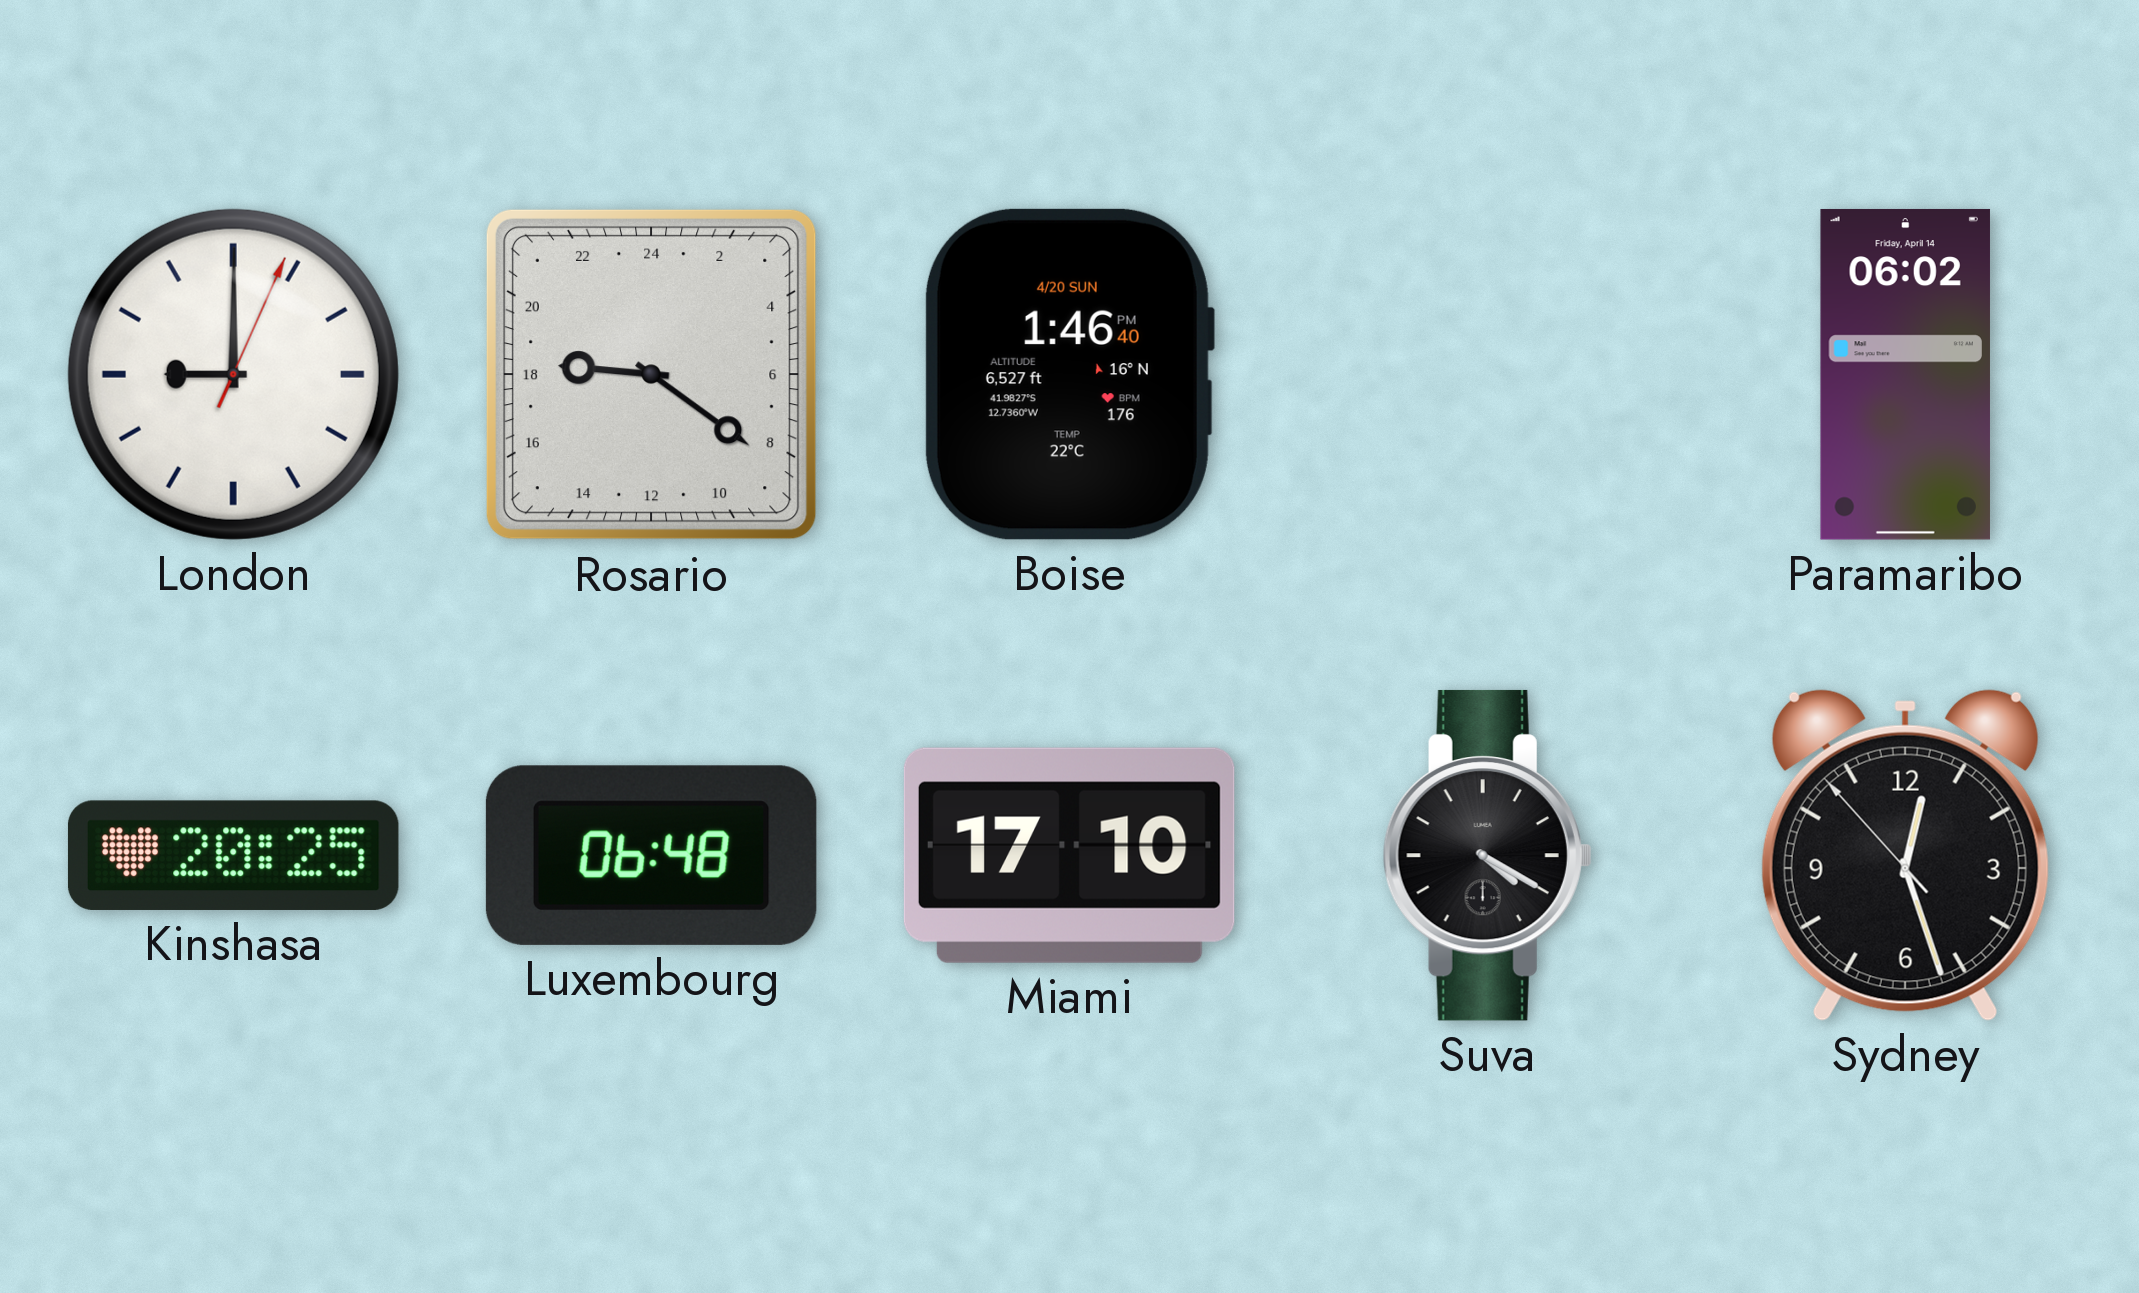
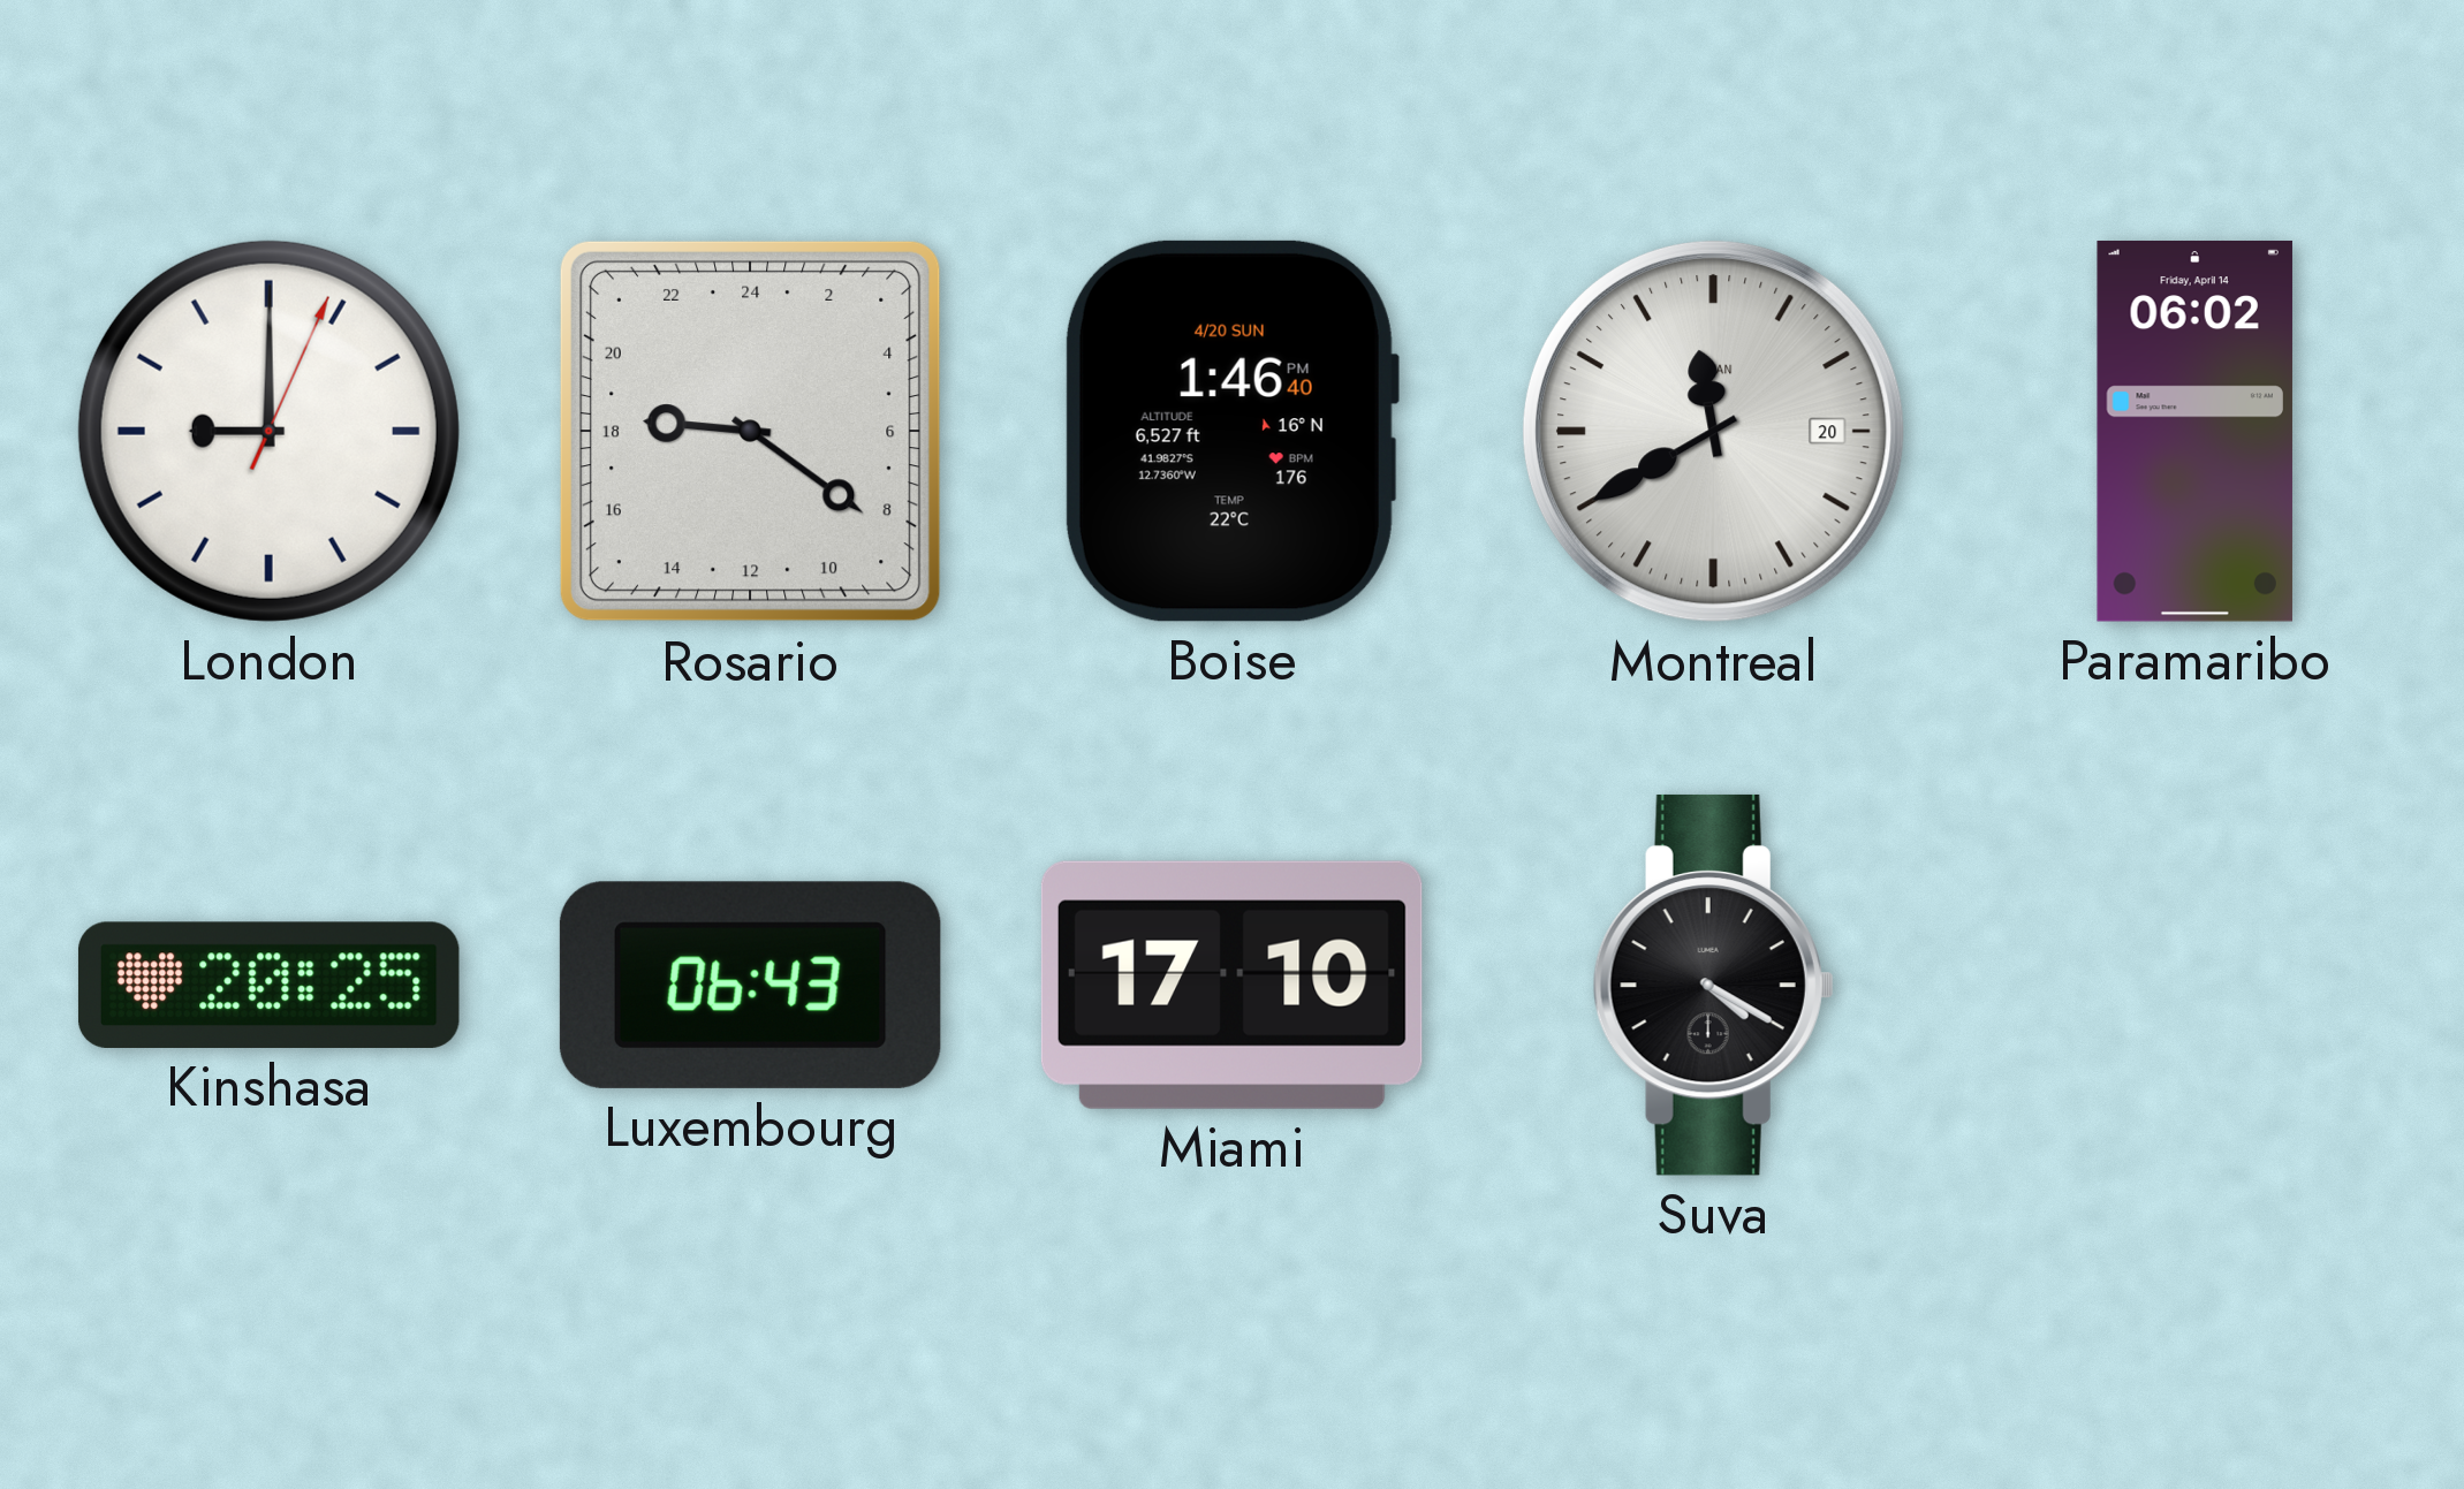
Montreal: none -> 11:40
Luxembourg: 06:48 -> 06:43
Sydney: 12:26 -> none
